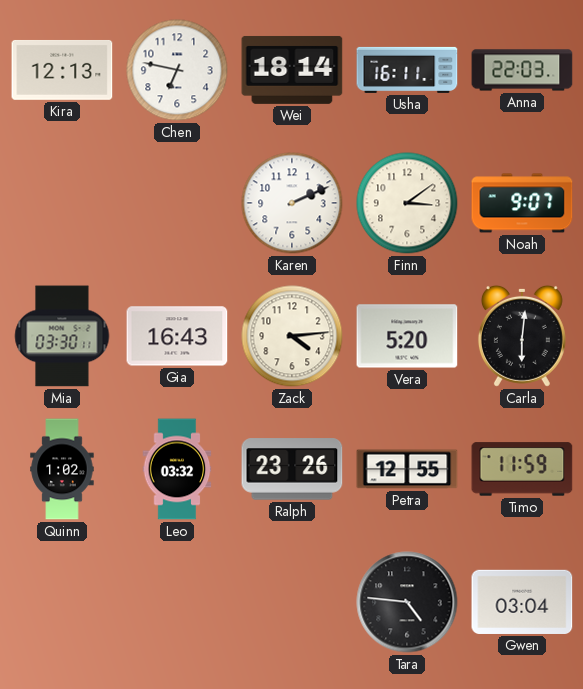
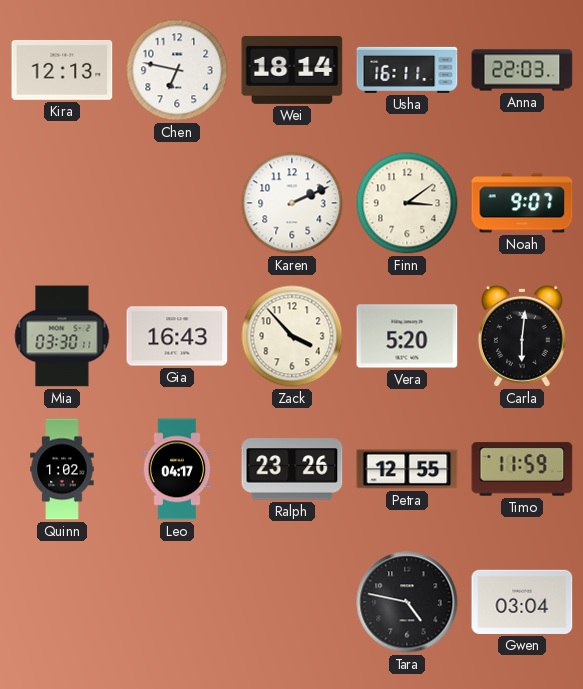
Zack: 4:14 -> 3:53
Leo: 03:32 -> 04:17
Tara: 4:46 -> 4:47
